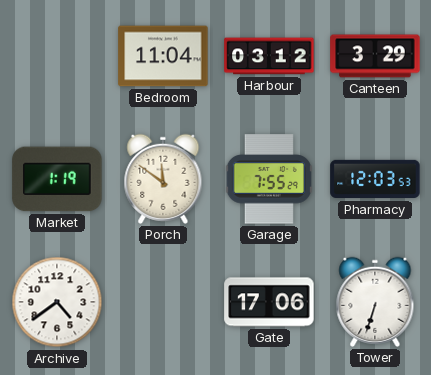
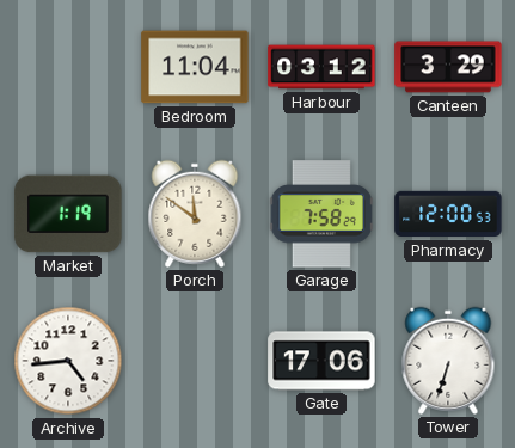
Garage: 7:55 -> 7:58
Pharmacy: 12:03 -> 12:00
Archive: 4:39 -> 4:44
